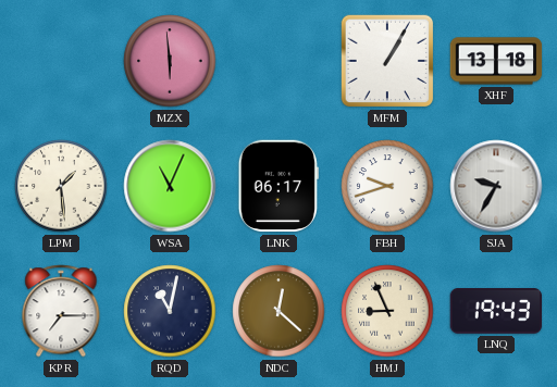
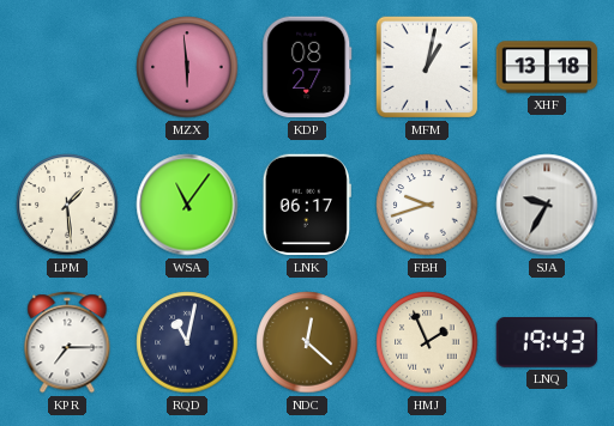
KDP: none -> 08:27
MFM: 1:05 -> 1:02
WSA: 11:04 -> 11:06
HMJ: 8:56 -> 1:56
